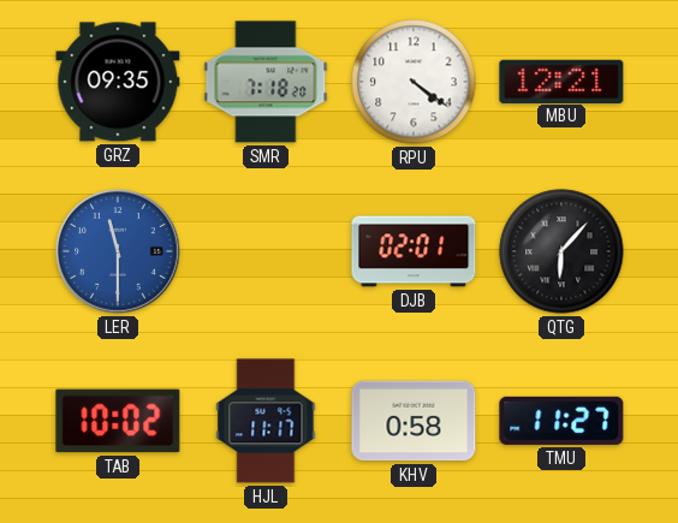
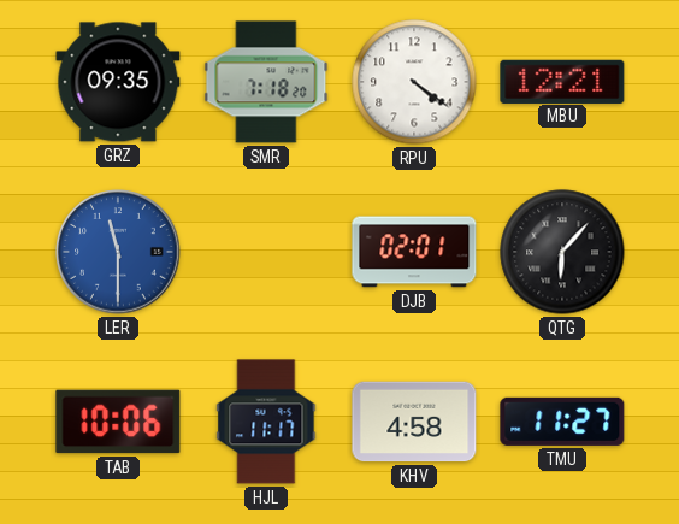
TAB: 10:02 -> 10:06
KHV: 0:58 -> 4:58
